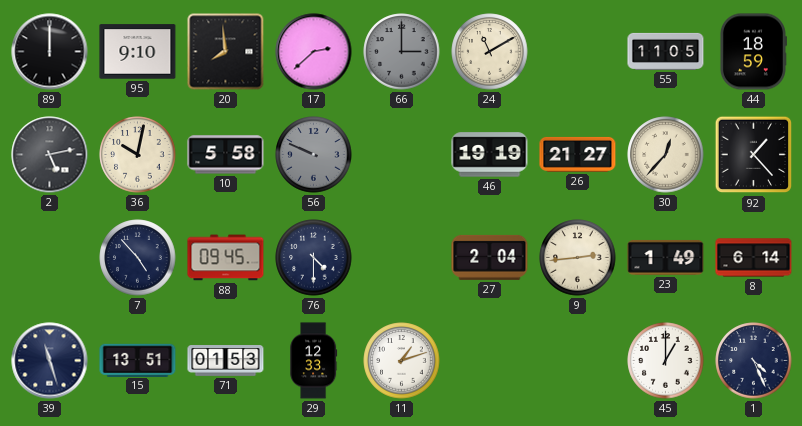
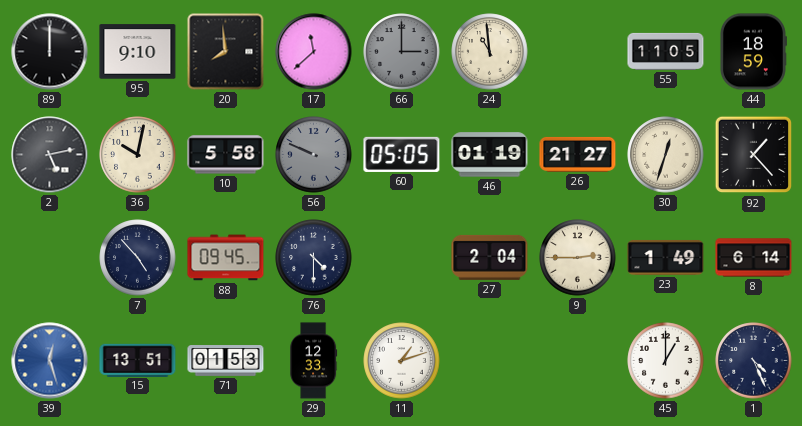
17: 2:38 -> 11:38
24: 11:10 -> 10:59
60: none -> 05:05
46: 19:19 -> 01:19
30: 12:37 -> 12:33
9: 2:44 -> 2:45
39: 11:27 -> 12:27
39 dial: navy -> blue
